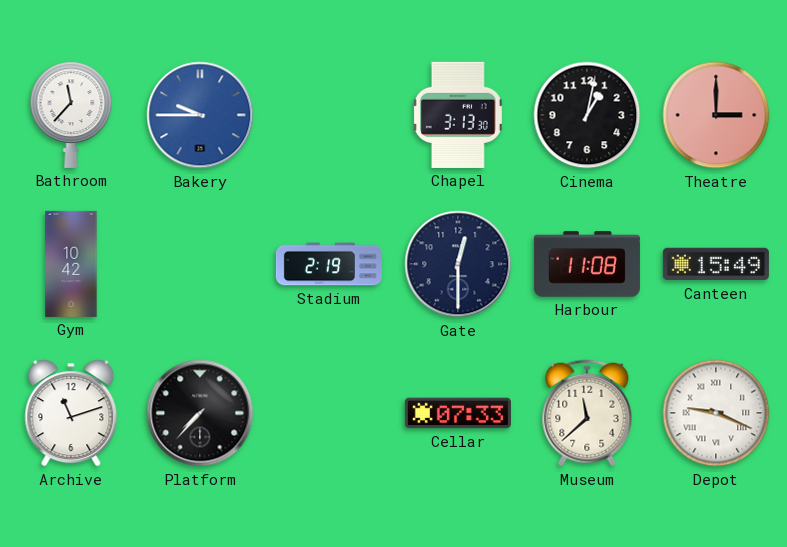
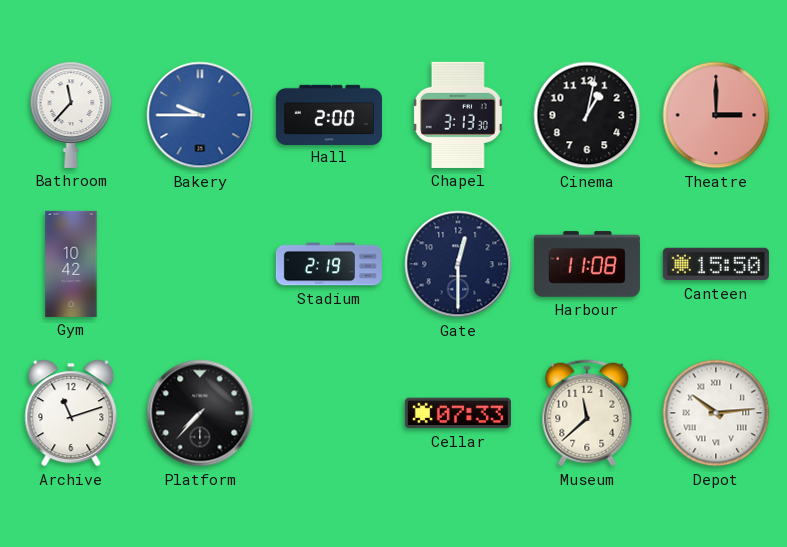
Hall: none -> 2:00
Canteen: 15:49 -> 15:50
Depot: 9:19 -> 10:14
